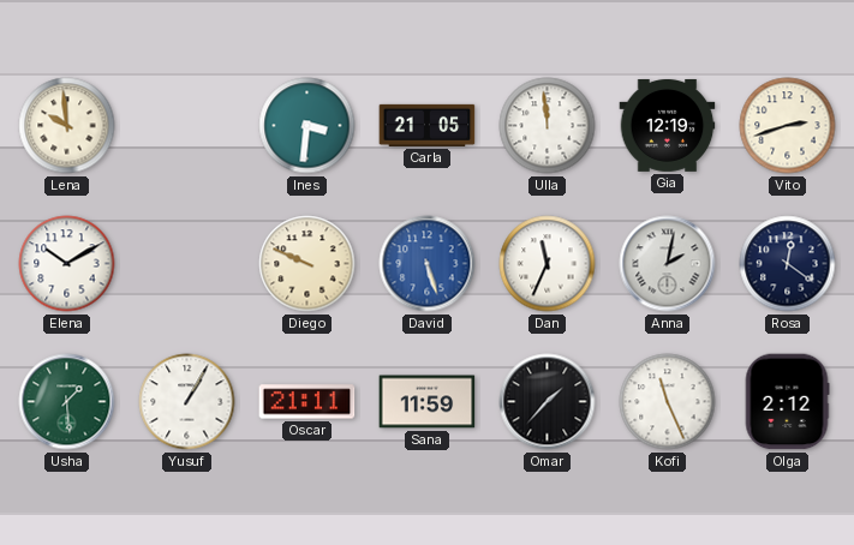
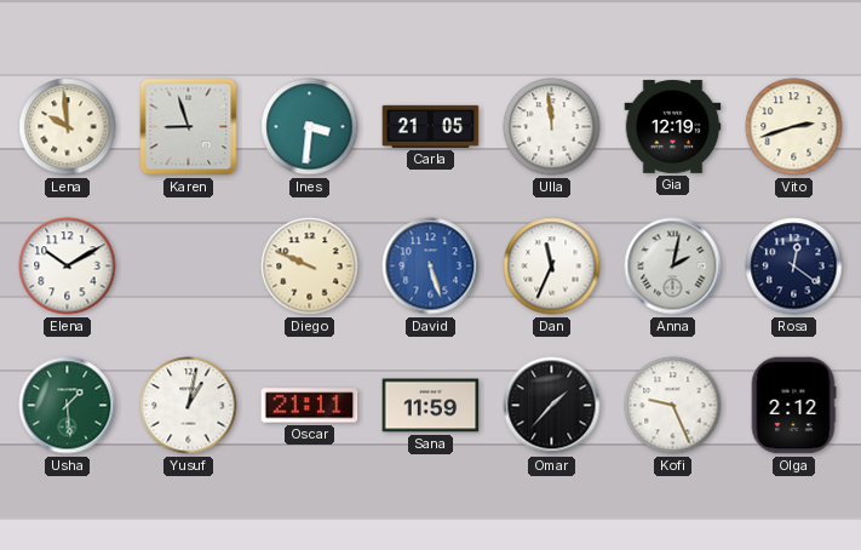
Karen: none -> 8:57
Yusuf: 1:05 -> 1:02
Kofi: 11:26 -> 9:26
